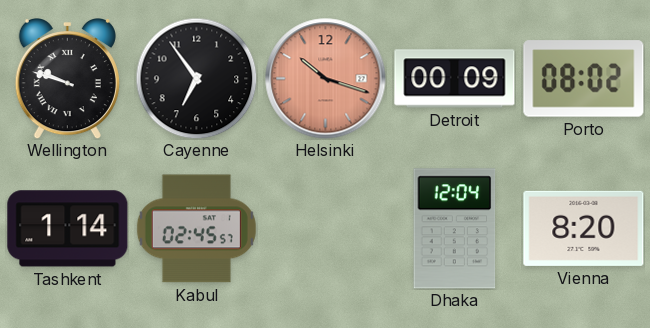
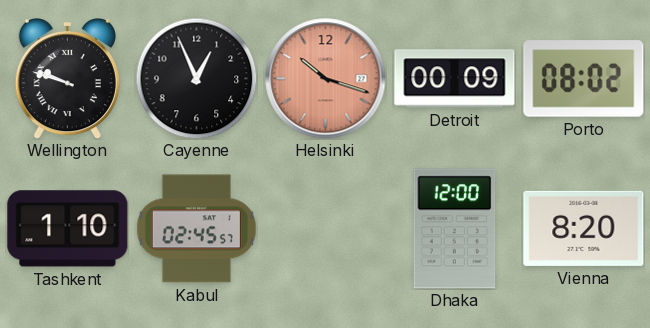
Cayenne: 6:54 -> 12:56
Tashkent: 1:14 -> 1:10
Dhaka: 12:04 -> 12:00
